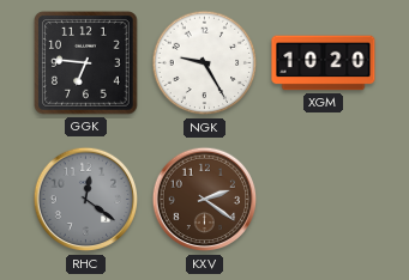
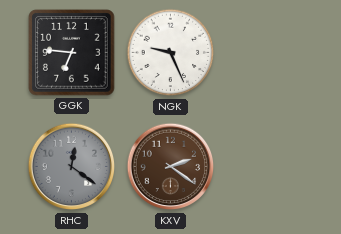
NGK: 9:25 -> 9:26
XGM: 10:20 -> none
